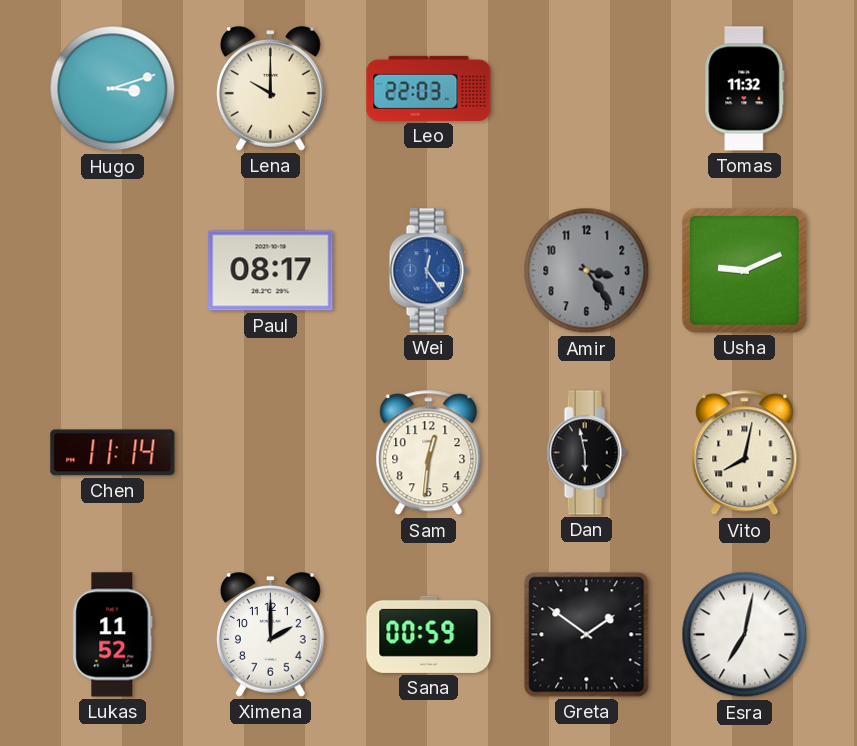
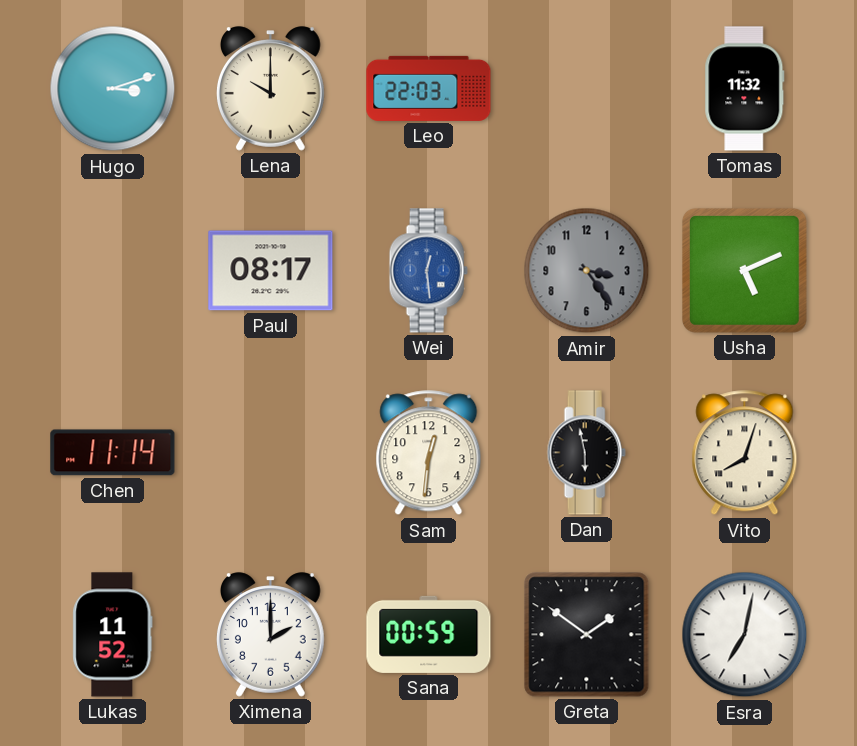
Wei: 12:24 -> 12:29
Usha: 9:11 -> 5:11
Vito: 8:02 -> 8:03
